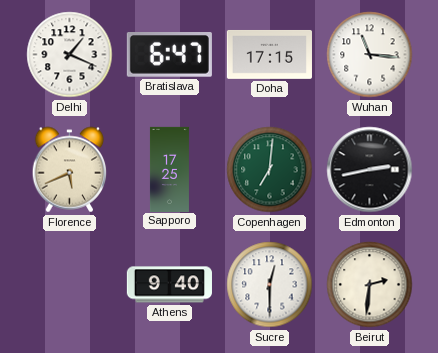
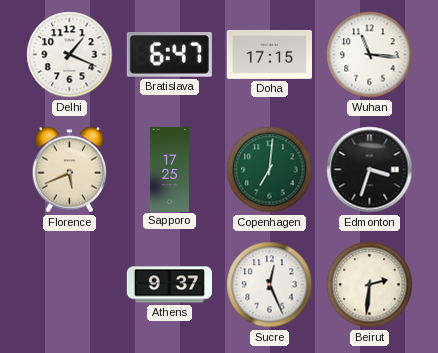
Edmonton: 2:43 -> 3:33
Athens: 9:40 -> 9:37
Sucre: 12:30 -> 12:26
